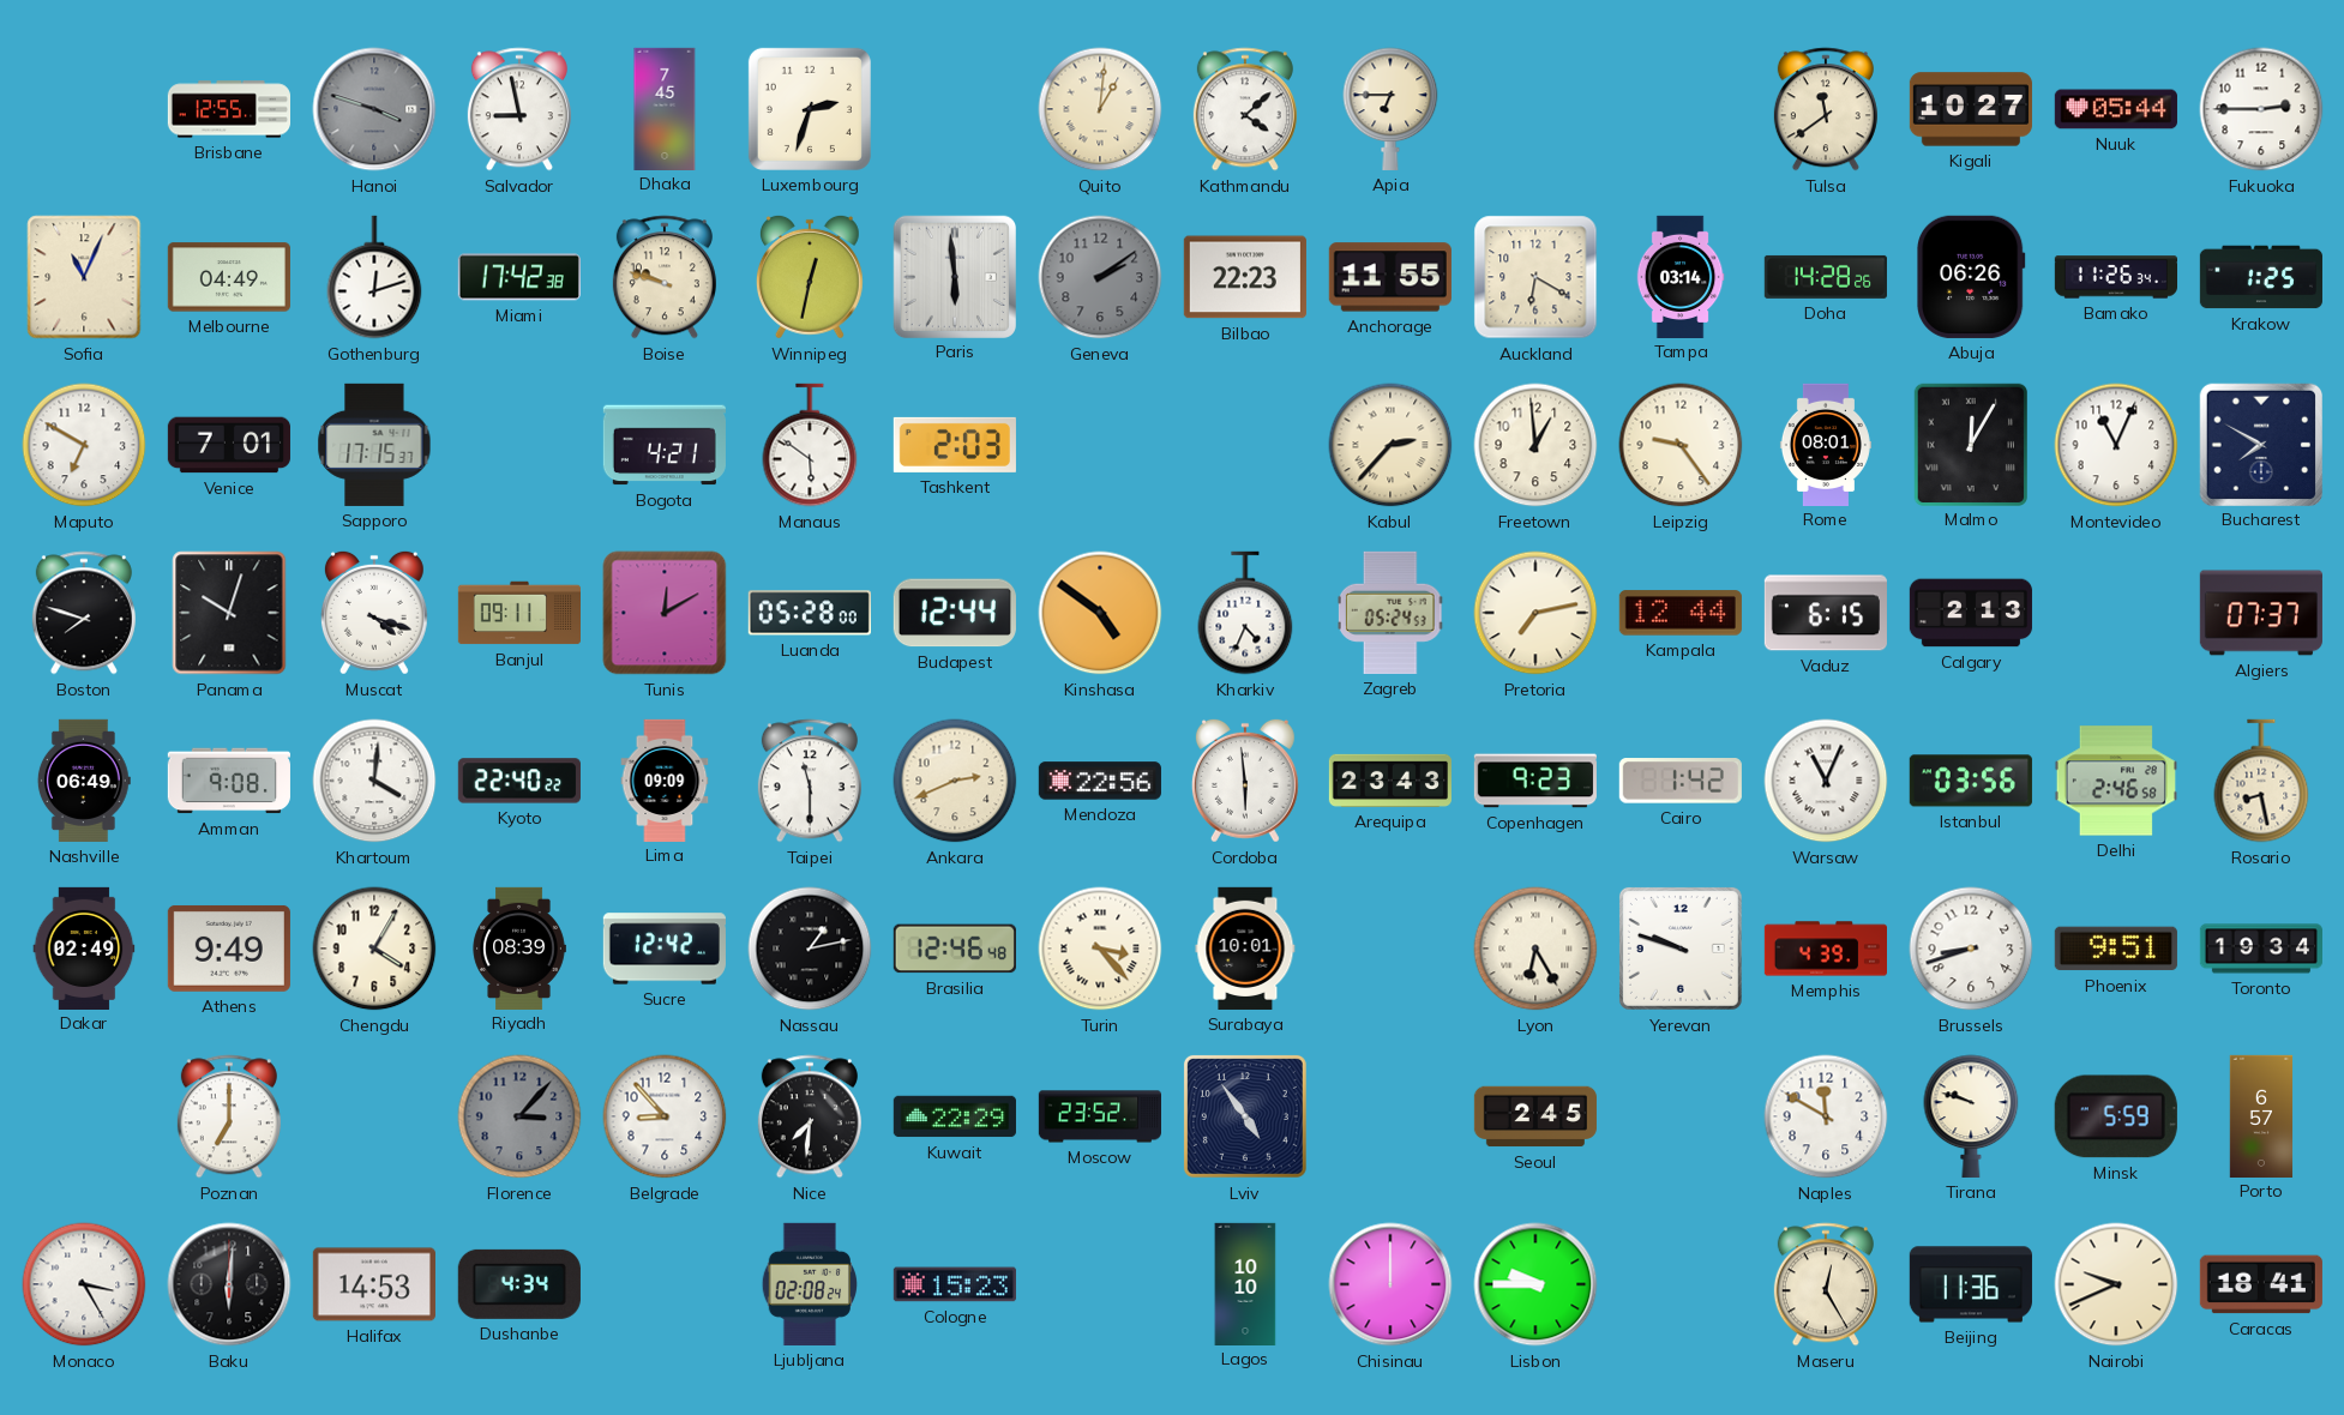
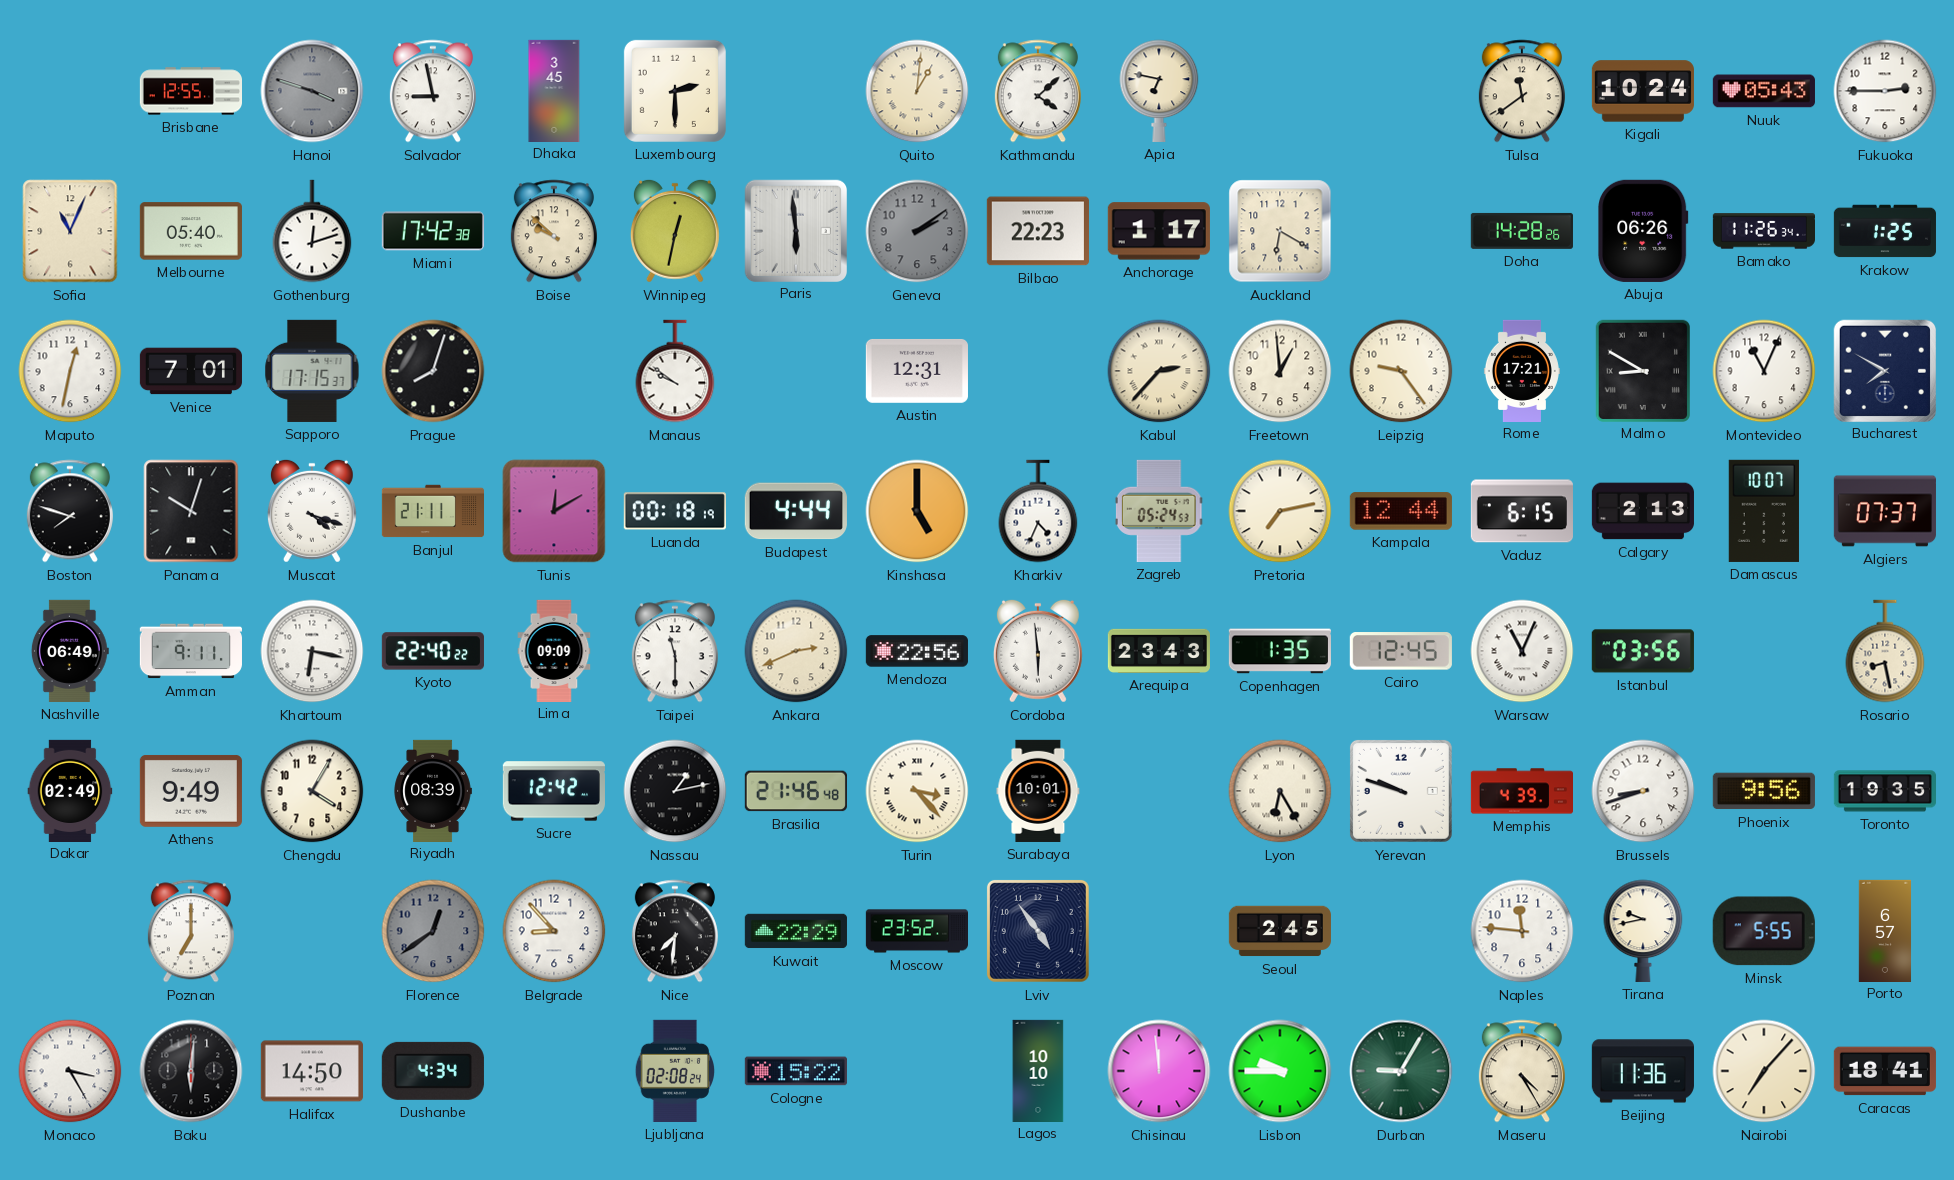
Dhaka: 7:45 -> 3:45
Luxembourg: 2:33 -> 2:30
Apia: 6:45 -> 6:47
Kigali: 10:27 -> 10:24
Nuuk: 05:44 -> 05:43
Melbourne: 04:49 -> 05:40
Boise: 9:48 -> 9:52
Anchorage: 11:55 -> 1:17
Tampa: 03:14 -> none
Maputo: 6:50 -> 12:32
Prague: none -> 8:03
Bogota: 4:21 -> none
Manaus: 5:51 -> 9:51
Tashkent: 2:03 -> none
Austin: none -> 12:31
Rome: 08:01 -> 17:21
Malmo: 12:05 -> 8:50
Banjul: 09:11 -> 21:11
Luanda: 05:28 -> 00:18
Budapest: 12:44 -> 4:44
Kinshasa: 4:51 -> 5:00
Damascus: none -> 10:07
Amman: 9:08 -> 9:11
Khartoum: 4:01 -> 6:17
Copenhagen: 9:23 -> 1:35
Cairo: 1:42 -> 12:45
Delhi: 2:46 -> none
Brasilia: 12:46 -> 21:46
Phoenix: 9:51 -> 9:56
Toronto: 19:34 -> 19:35
Florence: 3:07 -> 12:39
Naples: 11:50 -> 11:46
Tirana: 9:48 -> 9:43
Minsk: 5:59 -> 5:55
Halifax: 14:53 -> 14:50
Cologne: 15:23 -> 15:22
Chisinau: 12:00 -> 11:59
Durban: none -> 9:05
Maseru: 12:25 -> 4:25
Nairobi: 9:41 -> 7:07
